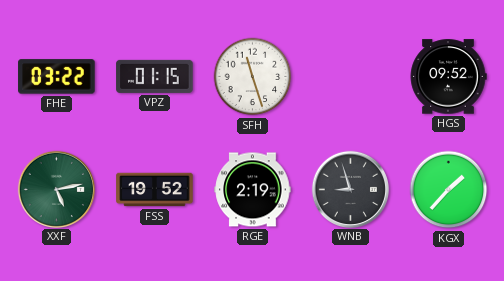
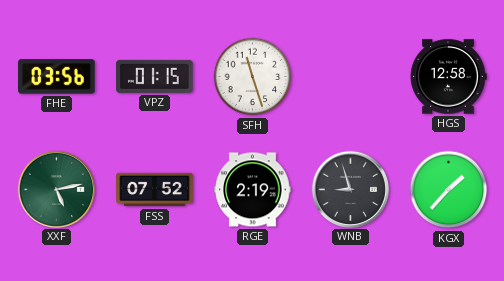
FHE: 03:22 -> 03:56
HGS: 09:52 -> 12:58
FSS: 19:52 -> 07:52
